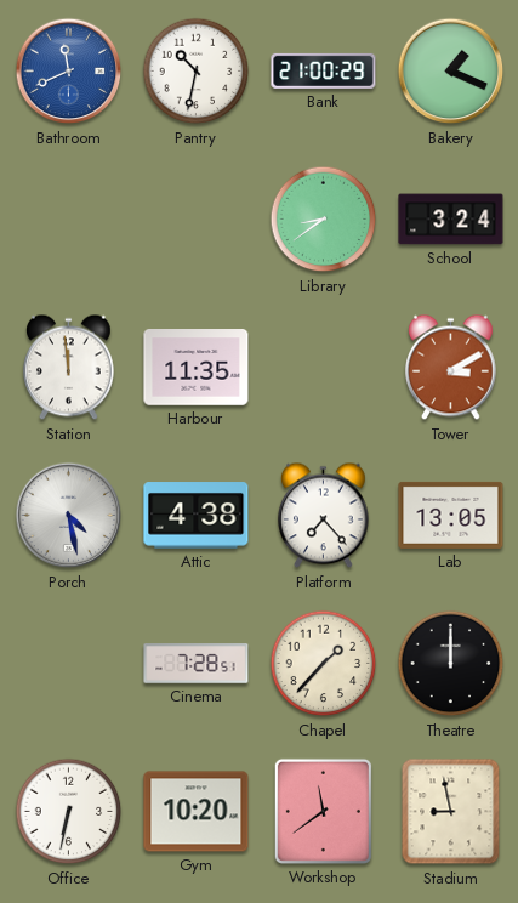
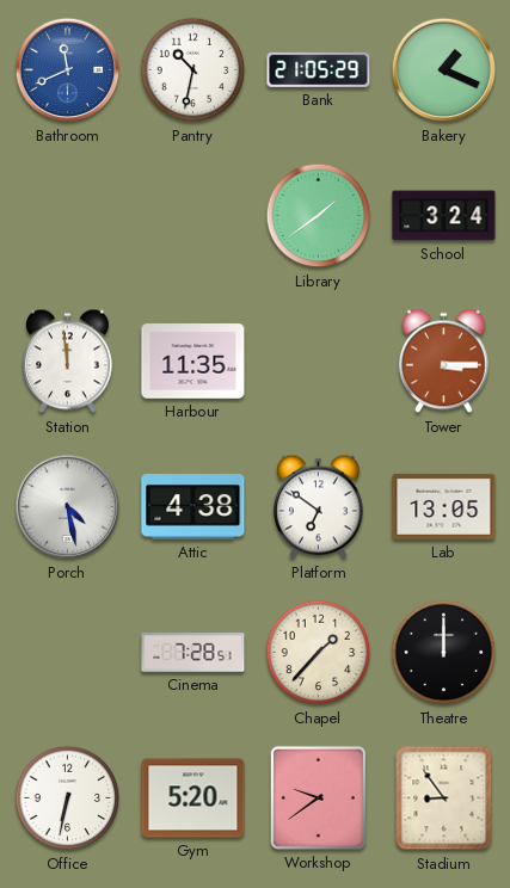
Bank: 21:00 -> 21:05
Library: 8:39 -> 1:39
Tower: 3:10 -> 3:15
Platform: 7:23 -> 6:51
Gym: 10:20 -> 5:20
Workshop: 11:39 -> 9:39
Stadium: 8:58 -> 8:54
